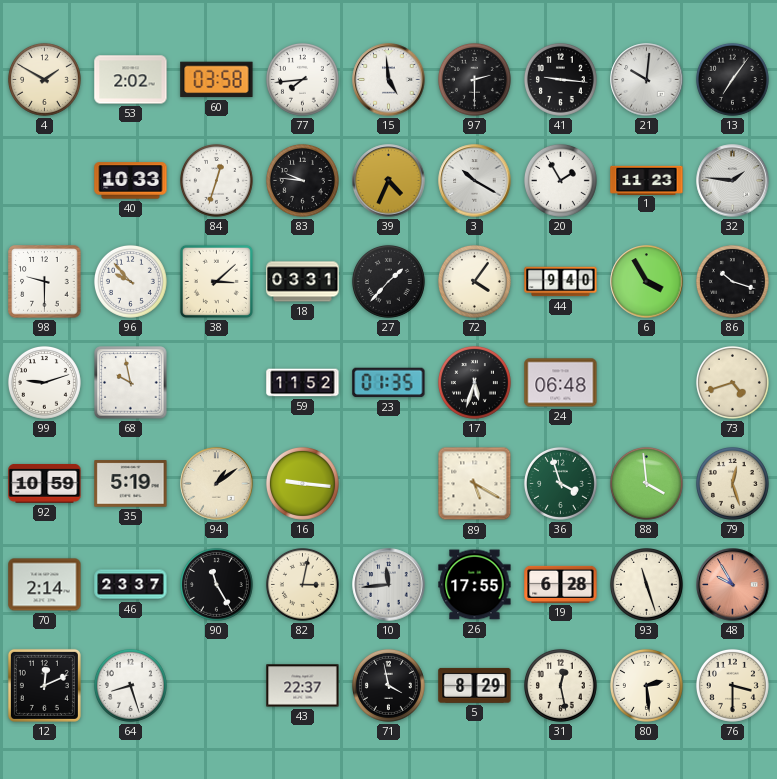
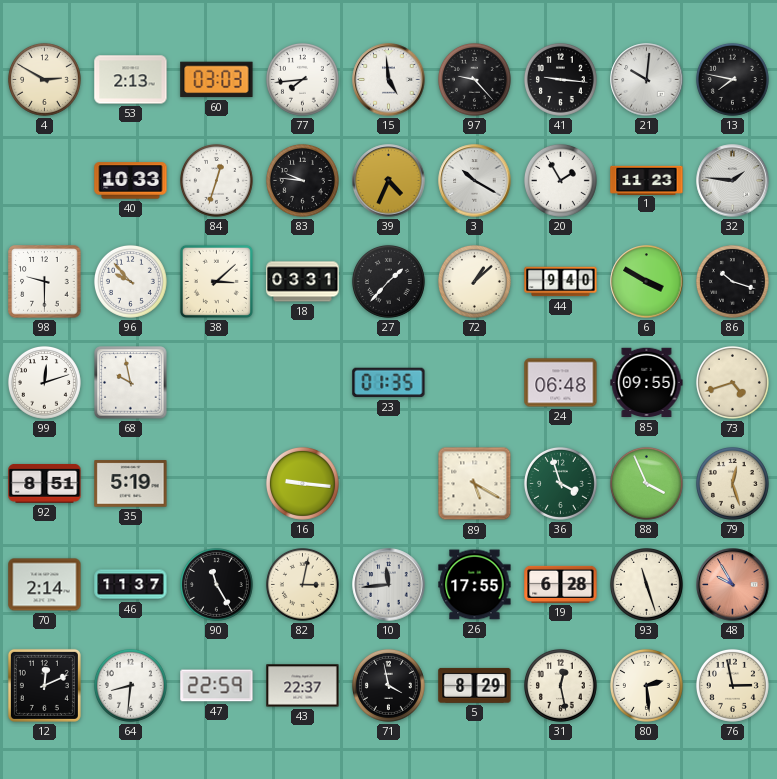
4: 1:50 -> 2:50
53: 2:02 -> 2:13
60: 03:58 -> 03:03
97: 2:30 -> 9:23
13: 7:06 -> 7:47
72: 4:06 -> 1:08
6: 3:55 -> 3:50
99: 9:12 -> 12:12
59: 11:52 -> none
17: 5:33 -> none
85: none -> 09:55
92: 10:59 -> 8:51
94: 1:09 -> none
88: 3:59 -> 3:56
46: 23:37 -> 11:37
64: 8:27 -> 8:31
47: none -> 22:59
76: 3:30 -> 2:58
